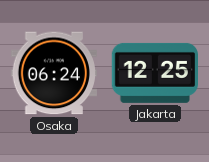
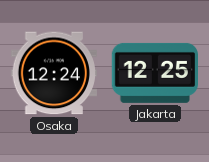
Osaka: 06:24 -> 12:24
